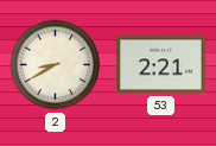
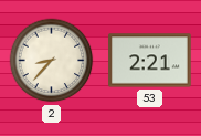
2: 8:40 -> 8:37
